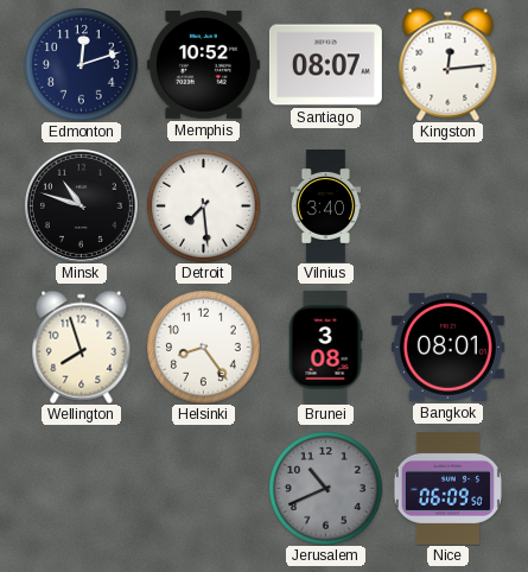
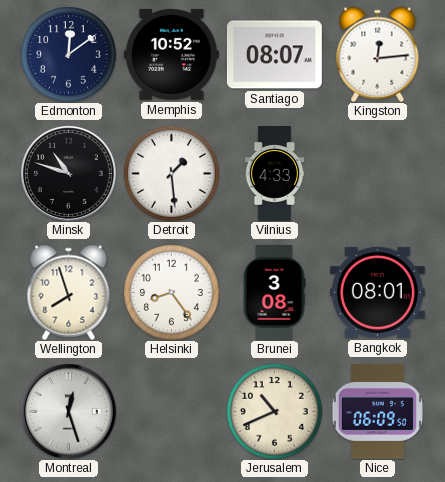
Edmonton: 12:12 -> 12:09
Detroit: 7:29 -> 1:29
Vilnius: 3:40 -> 4:33
Montreal: none -> 12:27
Jerusalem dial: grey -> cream
